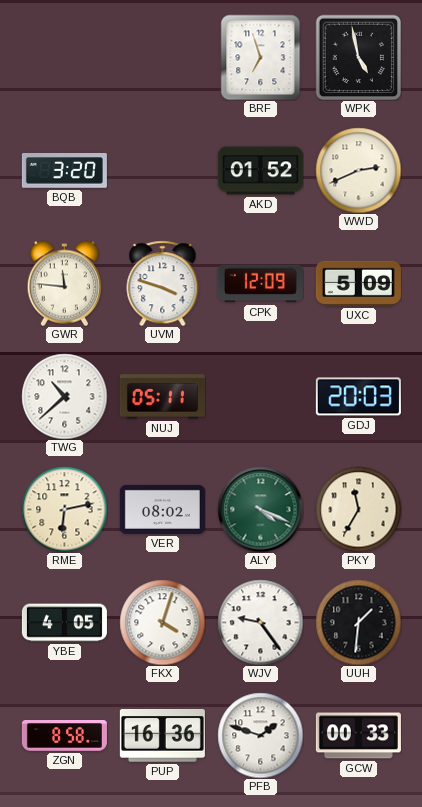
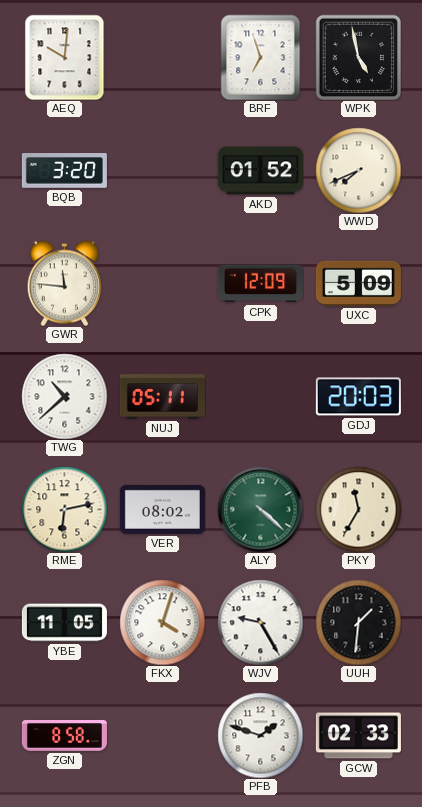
AEQ: none -> 10:01
WWD: 2:41 -> 7:41
UVM: 3:48 -> none
ALY: 4:19 -> 4:22
YBE: 4:05 -> 11:05
WJV: 9:24 -> 9:25
PUP: 16:36 -> none
GCW: 00:33 -> 02:33
